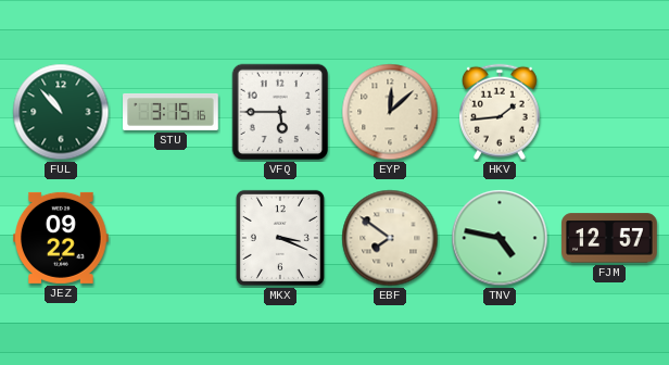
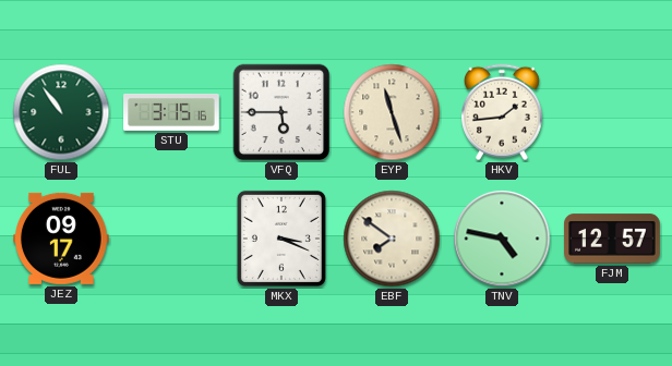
FUL: 10:53 -> 10:54
EYP: 12:08 -> 11:27
JEZ: 09:22 -> 09:17
